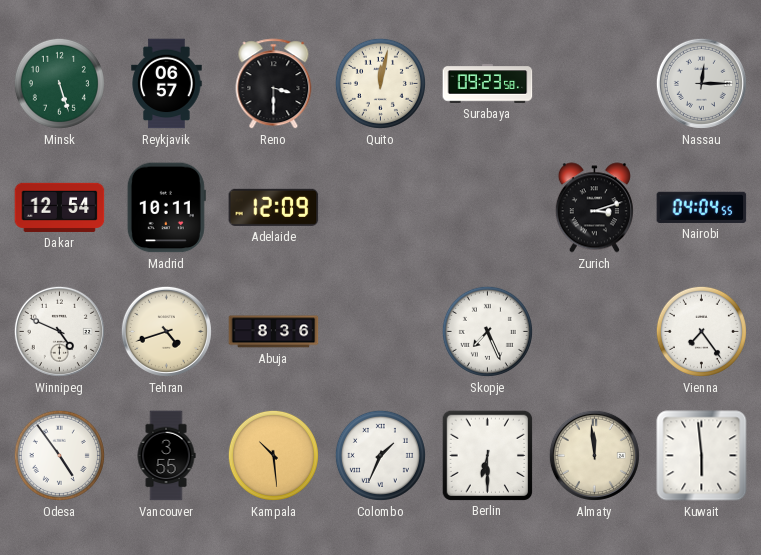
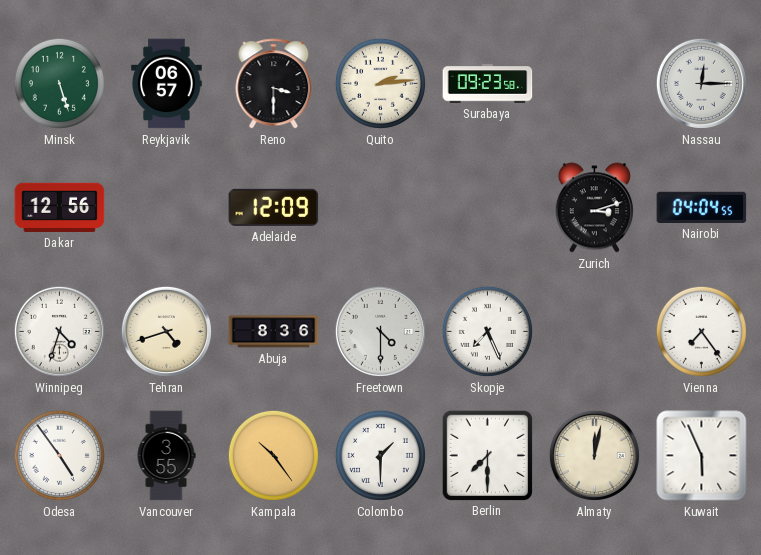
Quito: 12:02 -> 2:14
Dakar: 12:54 -> 12:56
Madrid: 10:11 -> none
Winnipeg: 4:49 -> 4:33
Freetown: none -> 4:30
Kampala: 10:29 -> 10:24
Colombo: 1:34 -> 1:30
Berlin: 6:30 -> 7:30
Almaty: 11:59 -> 12:02
Kuwait: 5:59 -> 5:56
